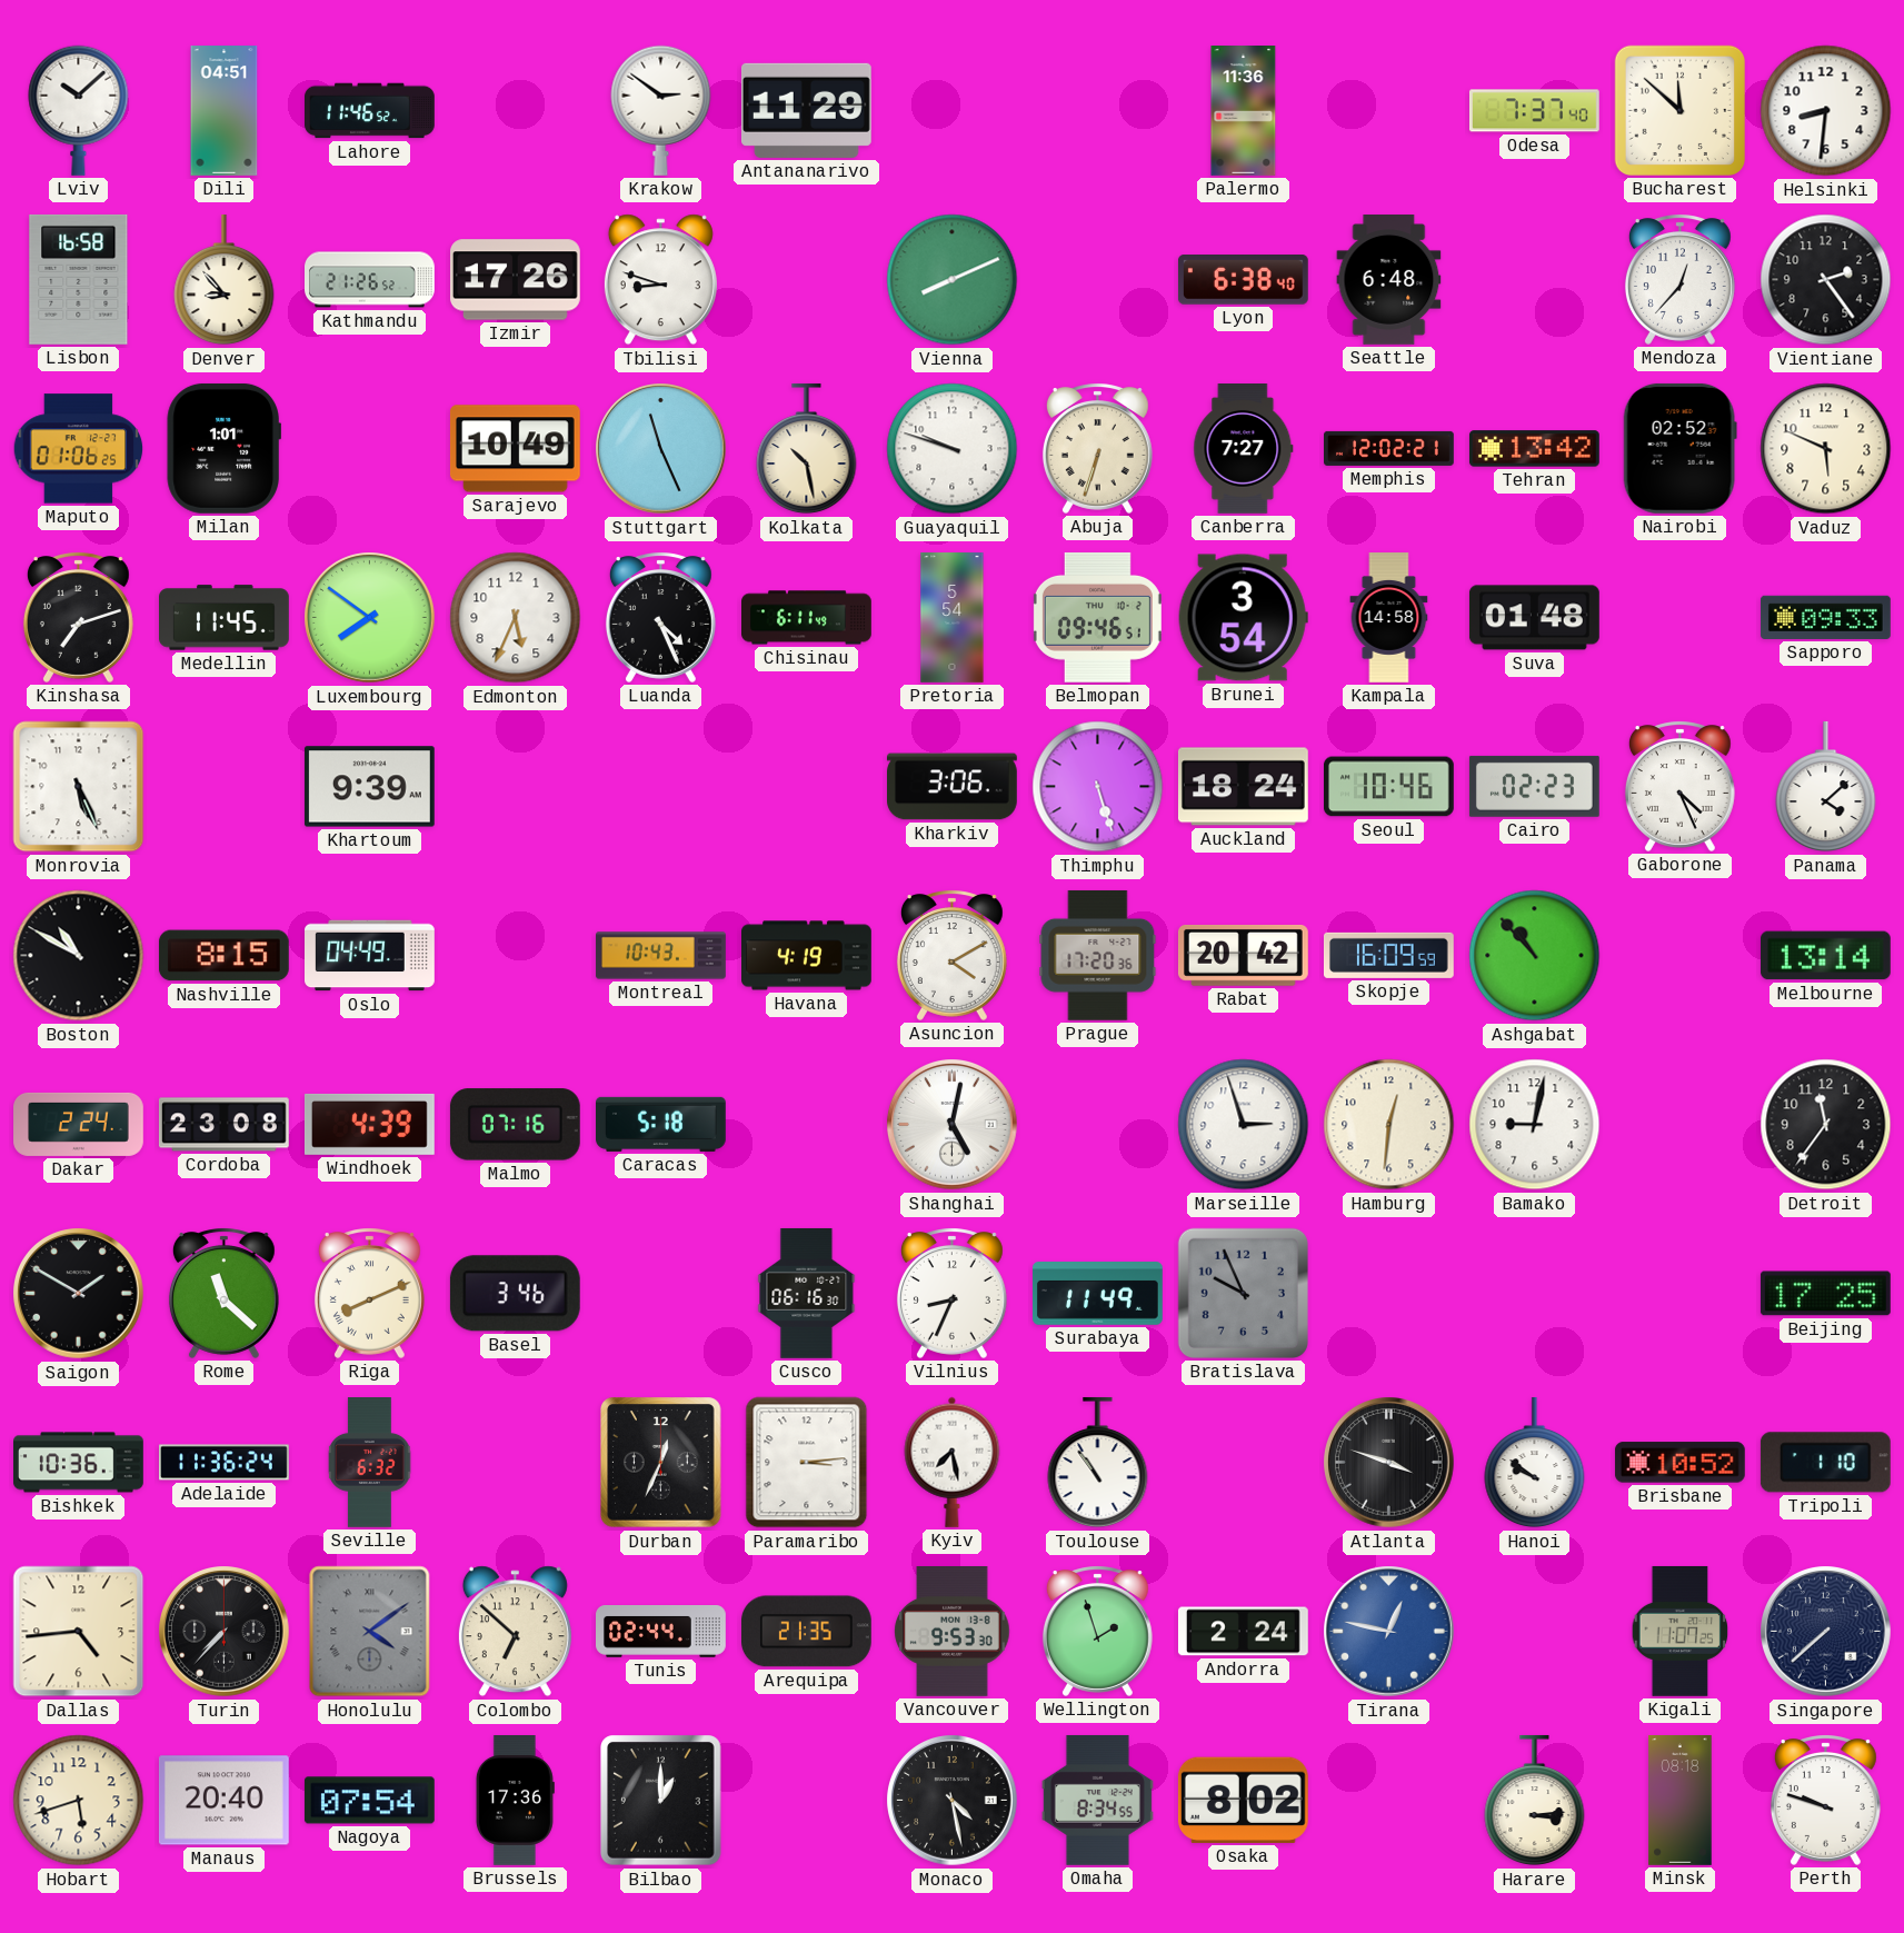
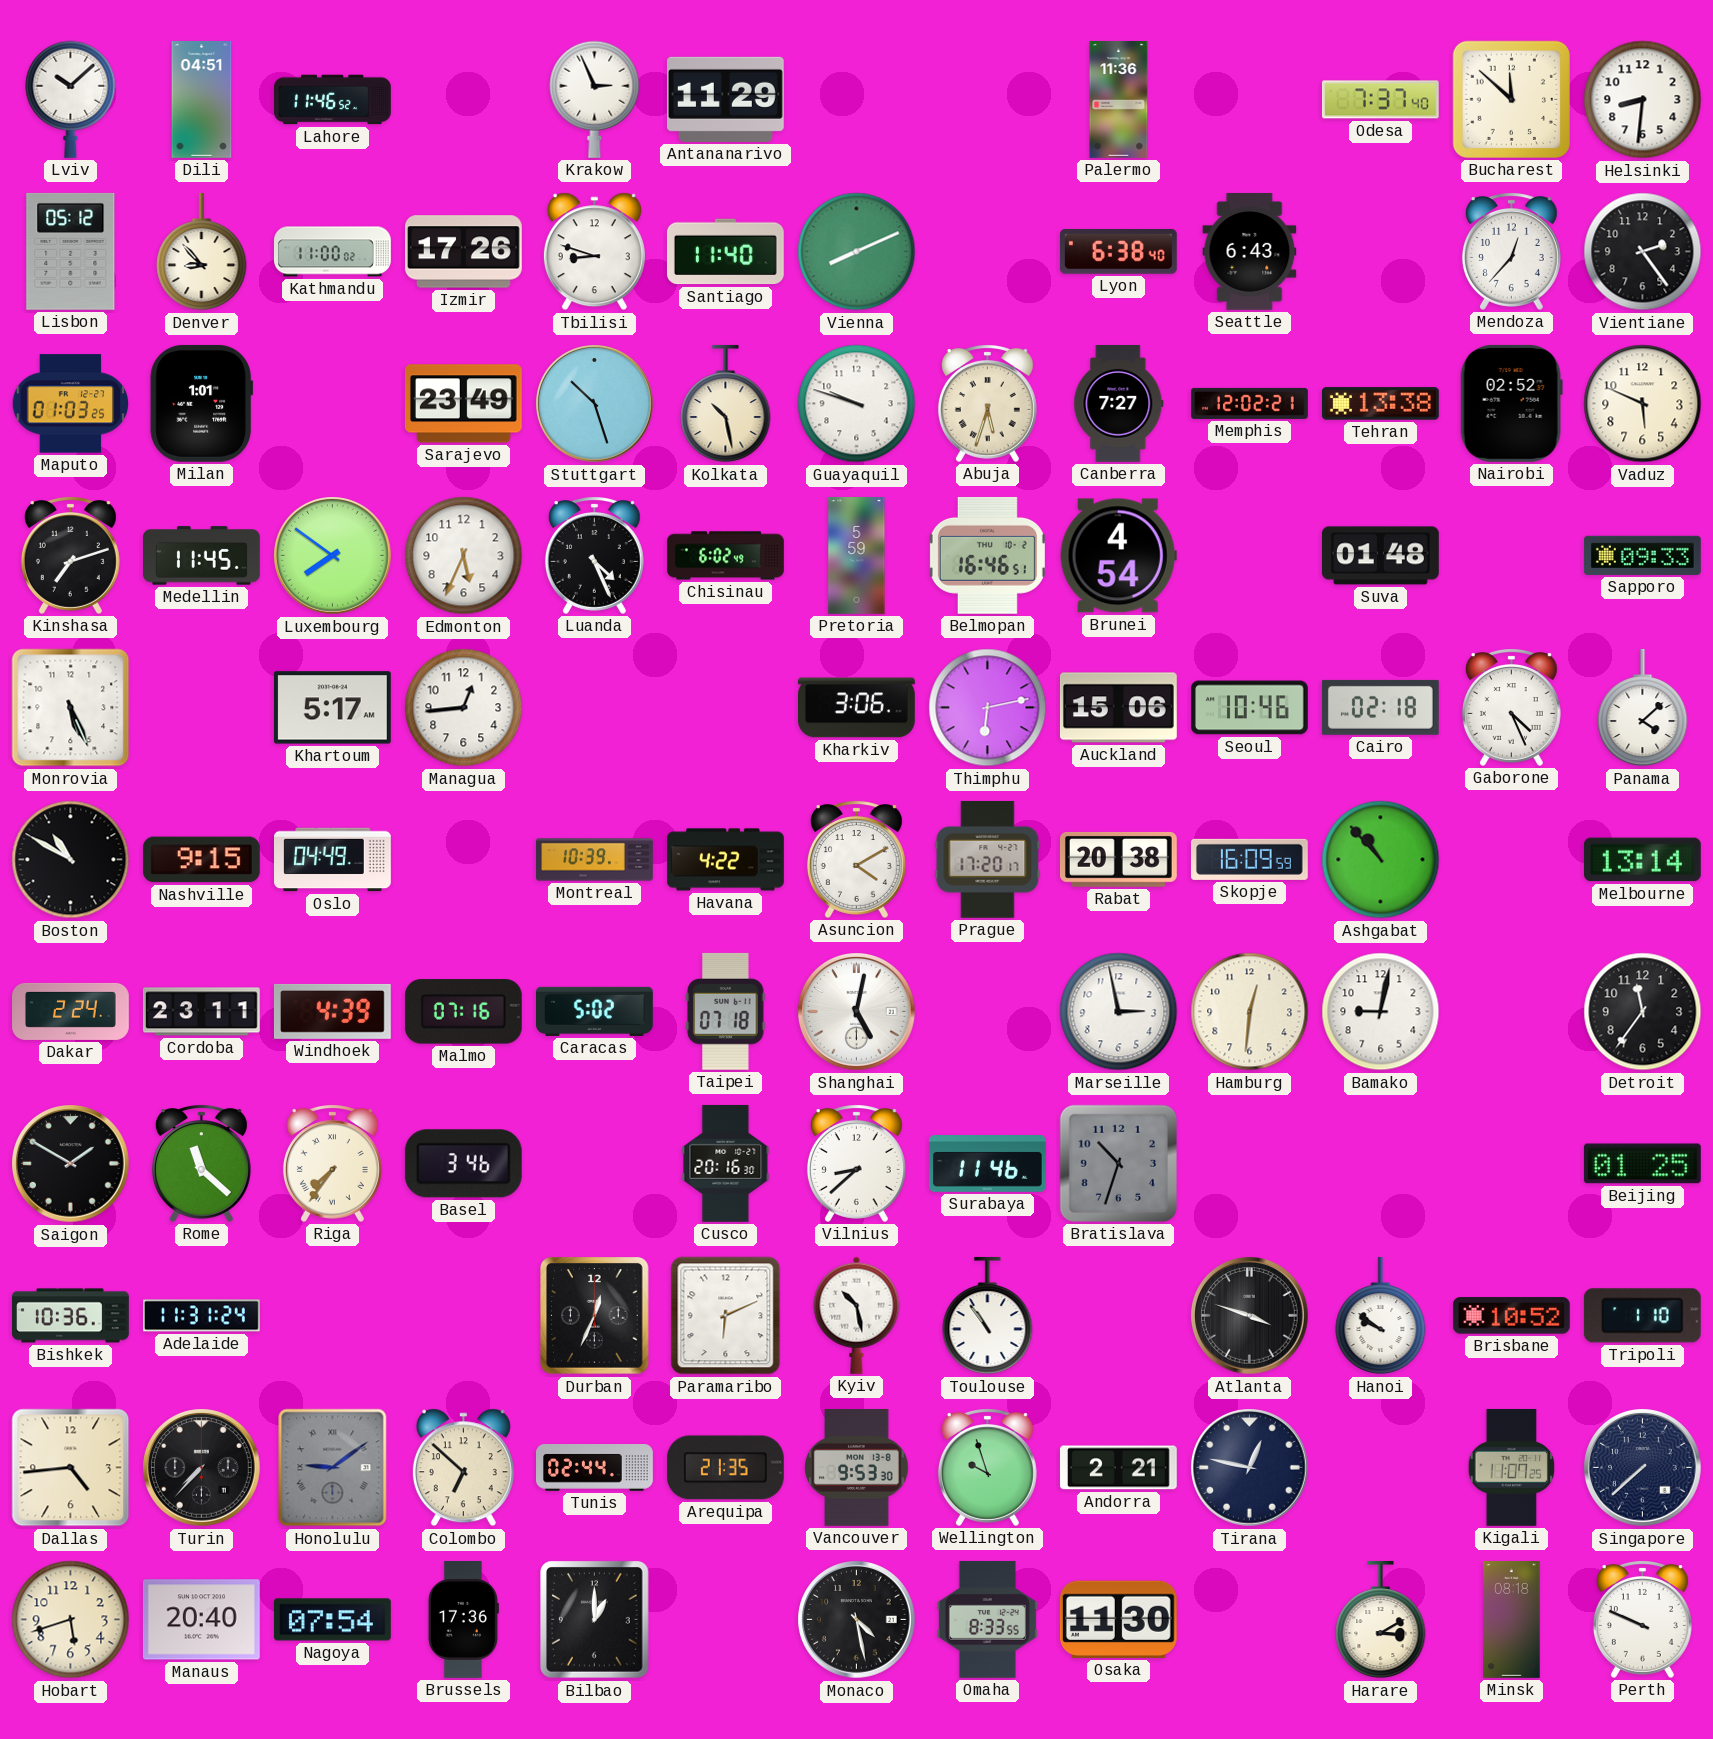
Krakow: 2:51 -> 2:56
Lisbon: 16:58 -> 05:12
Kathmandu: 21:26 -> 11:00
Santiago: none -> 11:40
Seattle: 6:48 -> 6:43
Maputo: 01:06 -> 01:03
Sarajevo: 10:49 -> 23:49
Stuttgart: 11:26 -> 10:27
Abuja: 6:33 -> 5:33
Tehran: 13:42 -> 13:38
Chisinau: 6:11 -> 6:02
Pretoria: 5:54 -> 5:59
Belmopan: 09:46 -> 16:46
Brunei: 3:54 -> 4:54
Kampala: 14:58 -> none
Khartoum: 9:39 -> 5:17
Managua: none -> 12:44
Thimphu: 5:27 -> 6:13
Auckland: 18:24 -> 15:06
Cairo: 02:23 -> 02:18
Nashville: 8:15 -> 9:15
Montreal: 10:43 -> 10:39
Havana: 4:19 -> 4:22
Prague: 17:20:36 -> 17:20:17
Rabat: 20:42 -> 20:38
Cordoba: 23:08 -> 23:11
Caracas: 5:18 -> 5:02
Taipei: none -> 07:18
Marseille: 2:57 -> 2:58
Riga: 8:11 -> 7:36
Cusco: 06:16 -> 20:16
Vilnius: 8:34 -> 8:38
Surabaya: 11:49 -> 11:46
Bratislava: 9:56 -> 10:33
Beijing: 17:25 -> 01:25
Adelaide: 11:36 -> 11:31
Seville: 6:32 -> none
Paramaribo: 3:14 -> 6:11
Kyiv: 7:28 -> 10:28
Honolulu: 4:09 -> 9:09
Wellington: 1:57 -> 9:57
Andorra: 2:24 -> 2:21
Tirana dial: blue -> navy
Omaha: 8:34 -> 8:33
Osaka: 8:02 -> 11:30
Harare: 3:14 -> 3:10
Perth: 9:48 -> 9:49
